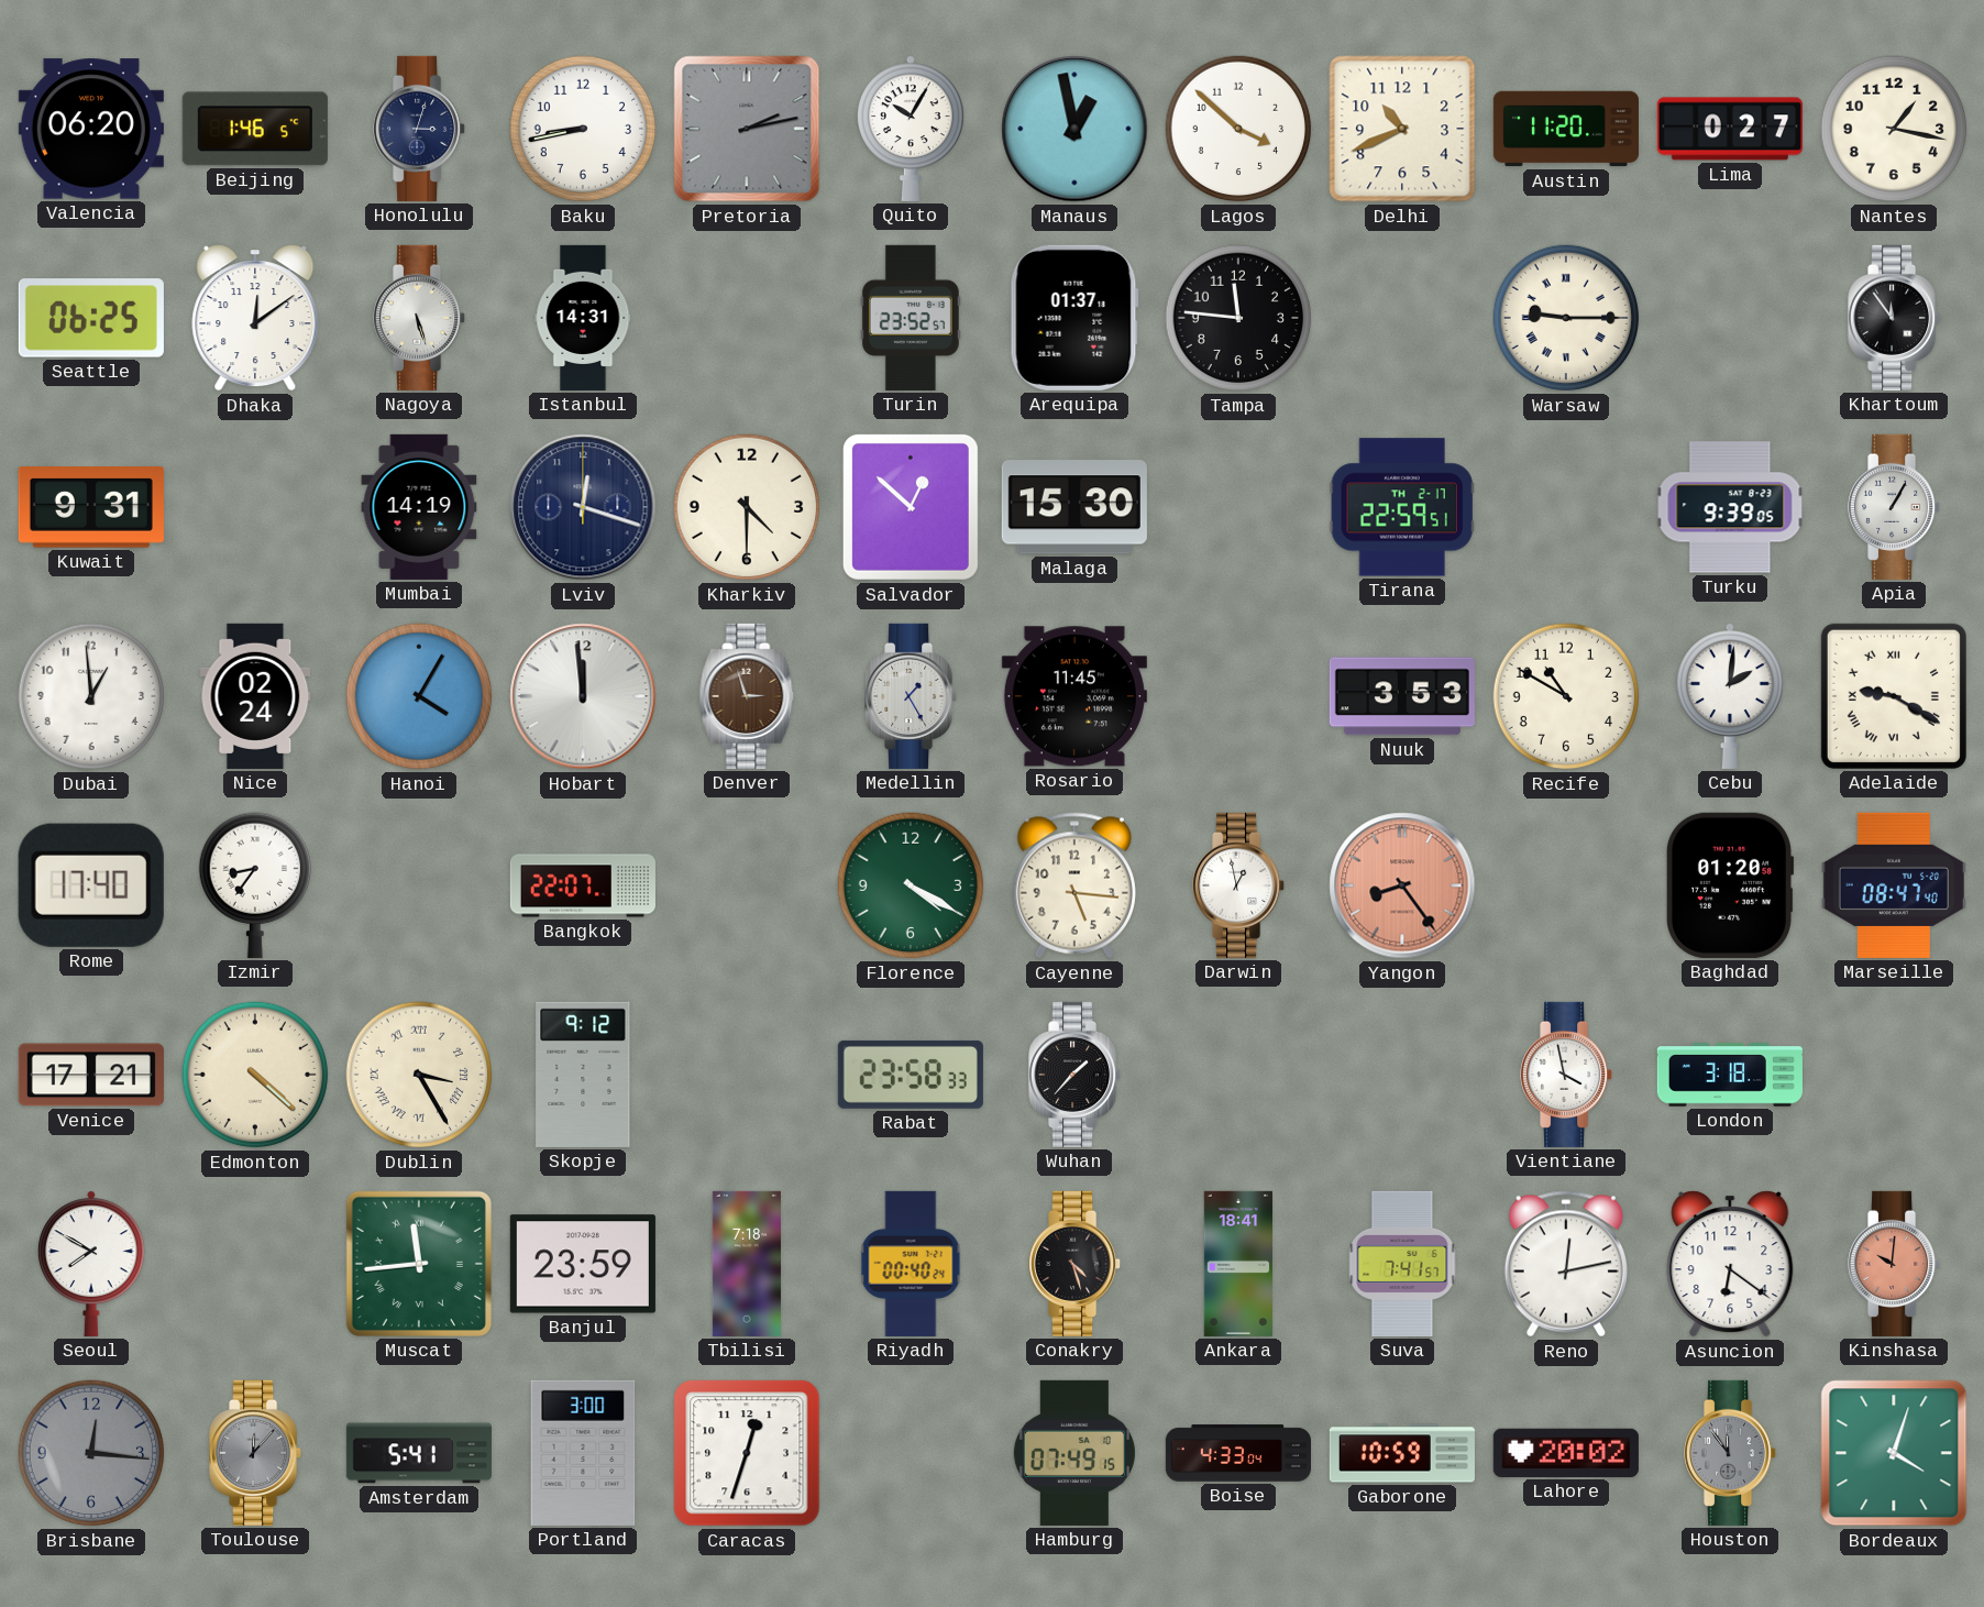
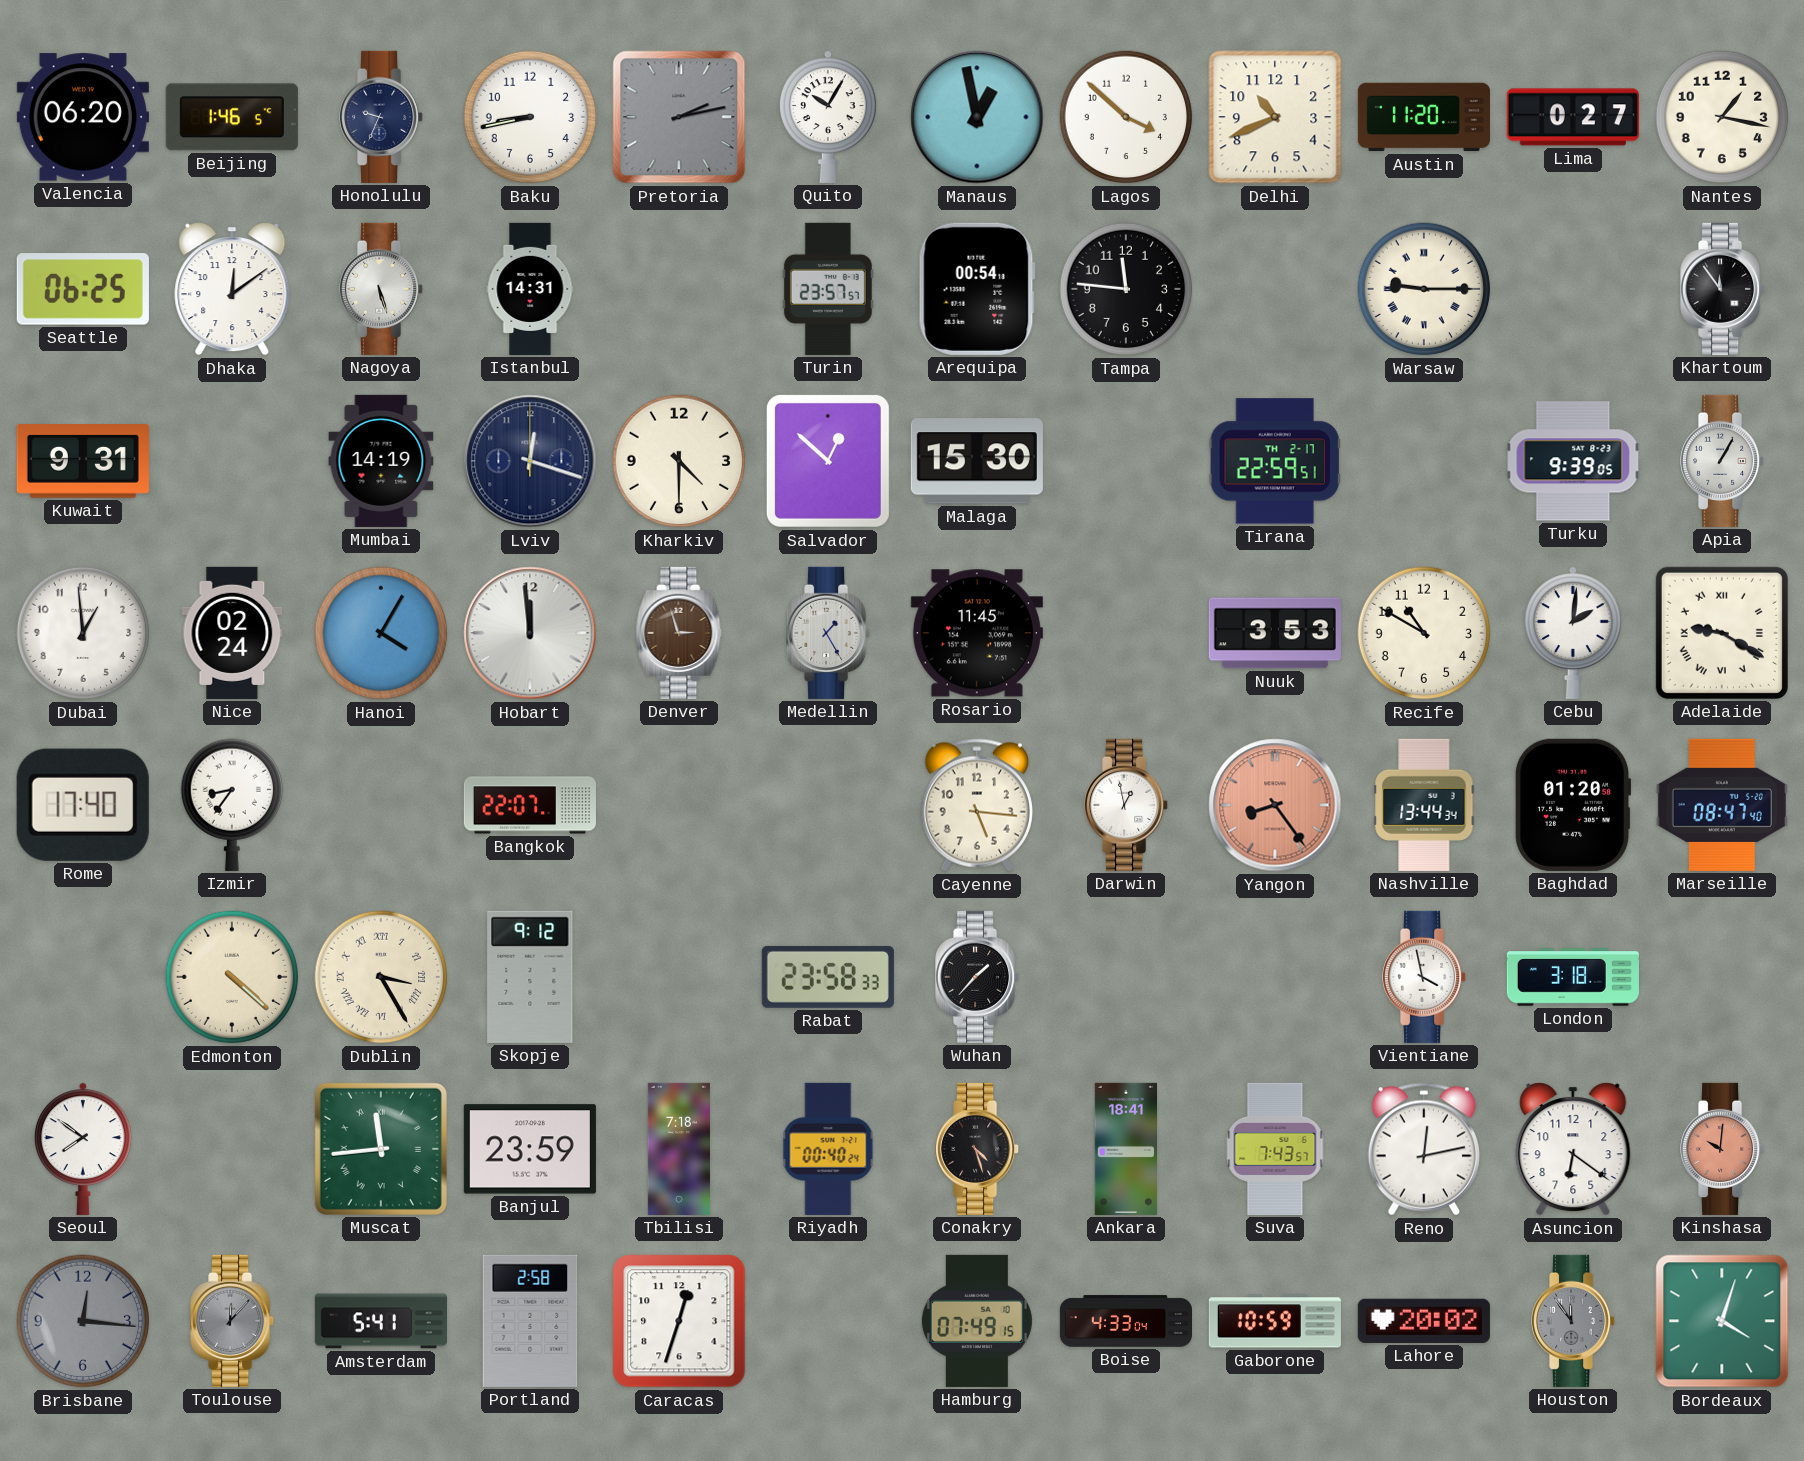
Honolulu: 3:03 -> 9:34
Turin: 23:52 -> 23:57
Arequipa: 01:37 -> 00:54
Florence: 4:20 -> none
Nashville: none -> 13:44
Venice: 17:21 -> none
Seoul: 7:50 -> 7:51
Suva: 7:41 -> 7:43
Portland: 3:00 -> 2:58
